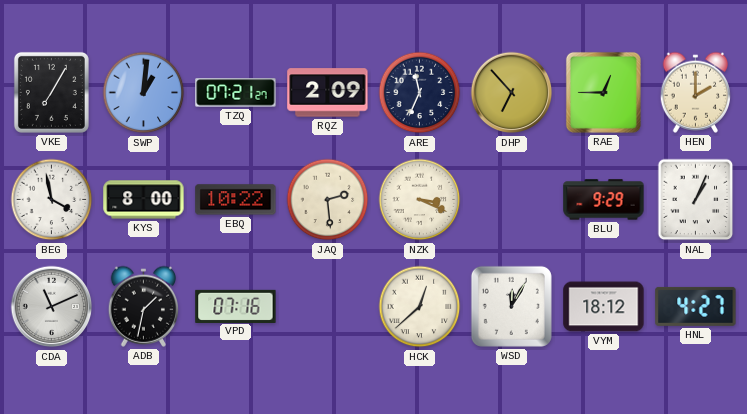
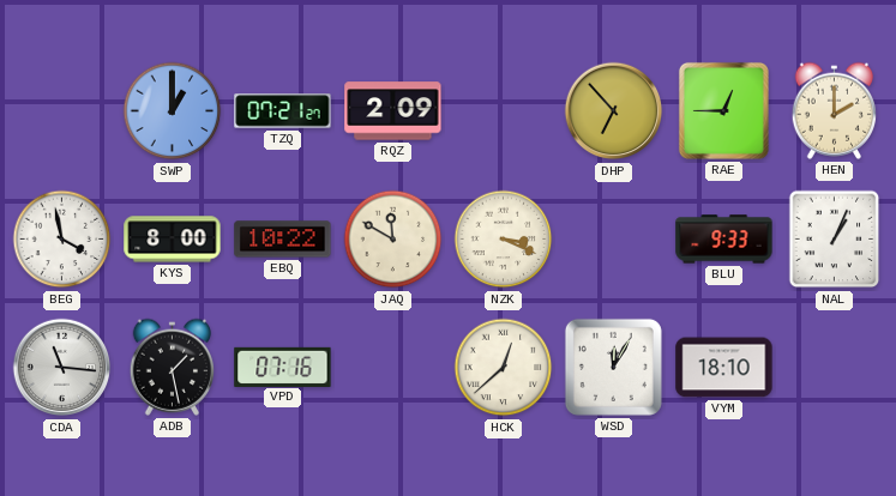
VKE: 7:05 -> none
SWP: 1:01 -> 1:00
ARE: 11:34 -> none
JAQ: 2:29 -> 11:50
BLU: 9:29 -> 9:33
CDA: 11:11 -> 11:16
ADB: 1:32 -> 1:28
VYM: 18:12 -> 18:10
HNL: 4:27 -> none
